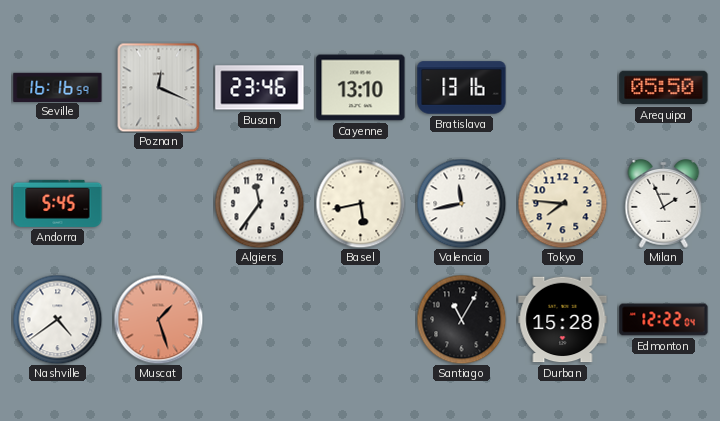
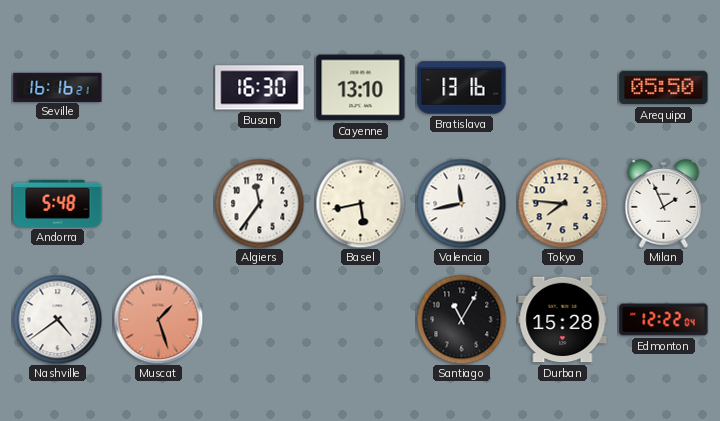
Seville: 16:16:59 -> 16:16:21
Poznan: 12:19 -> none
Busan: 23:46 -> 16:30
Andorra: 5:45 -> 5:48
